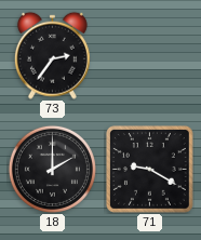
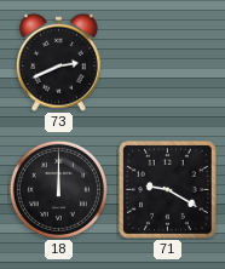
73: 2:36 -> 2:41
18: 2:00 -> 12:00
